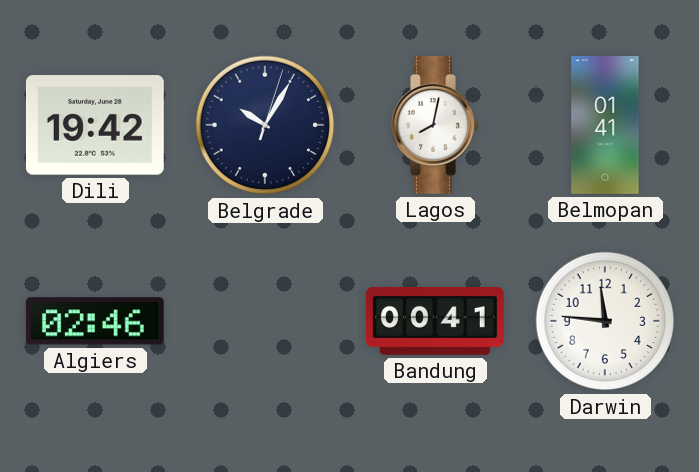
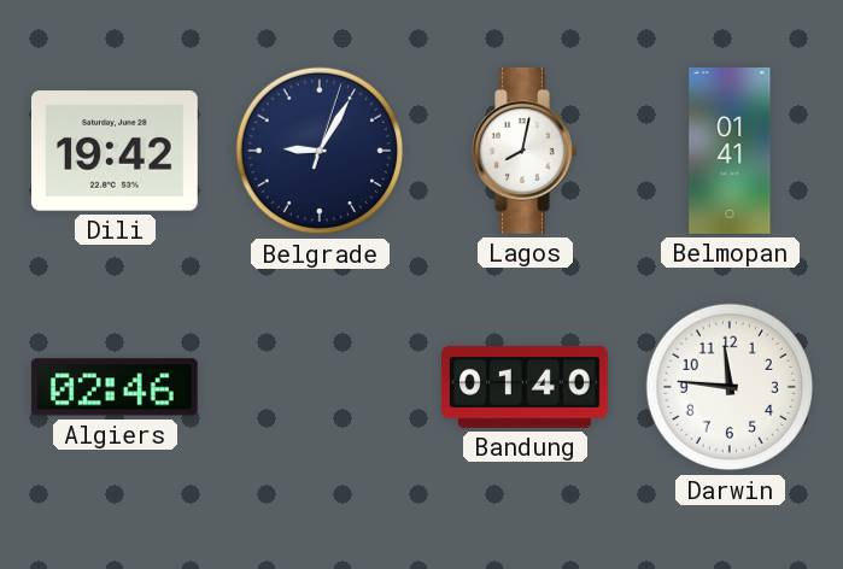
Belgrade: 10:05 -> 9:05
Bandung: 00:41 -> 01:40
